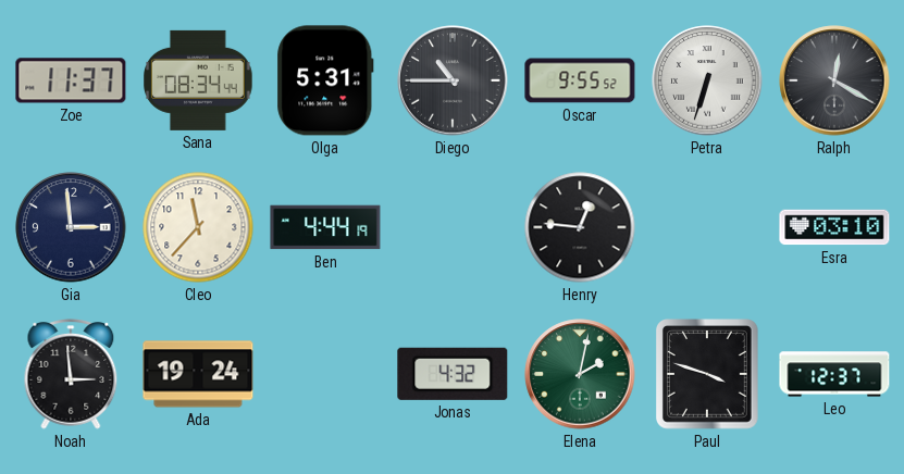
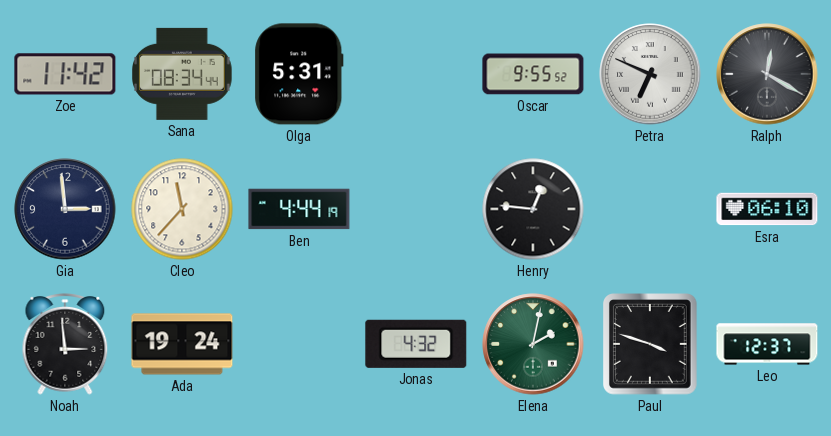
Zoe: 11:37 -> 11:42
Diego: 10:45 -> none
Petra: 6:33 -> 6:49
Esra: 03:10 -> 06:10
